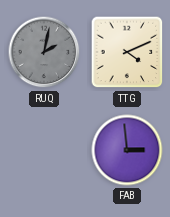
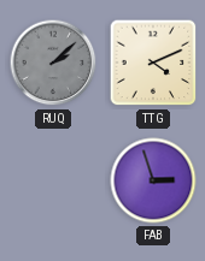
RUQ: 2:02 -> 2:08
FAB: 2:59 -> 2:57
